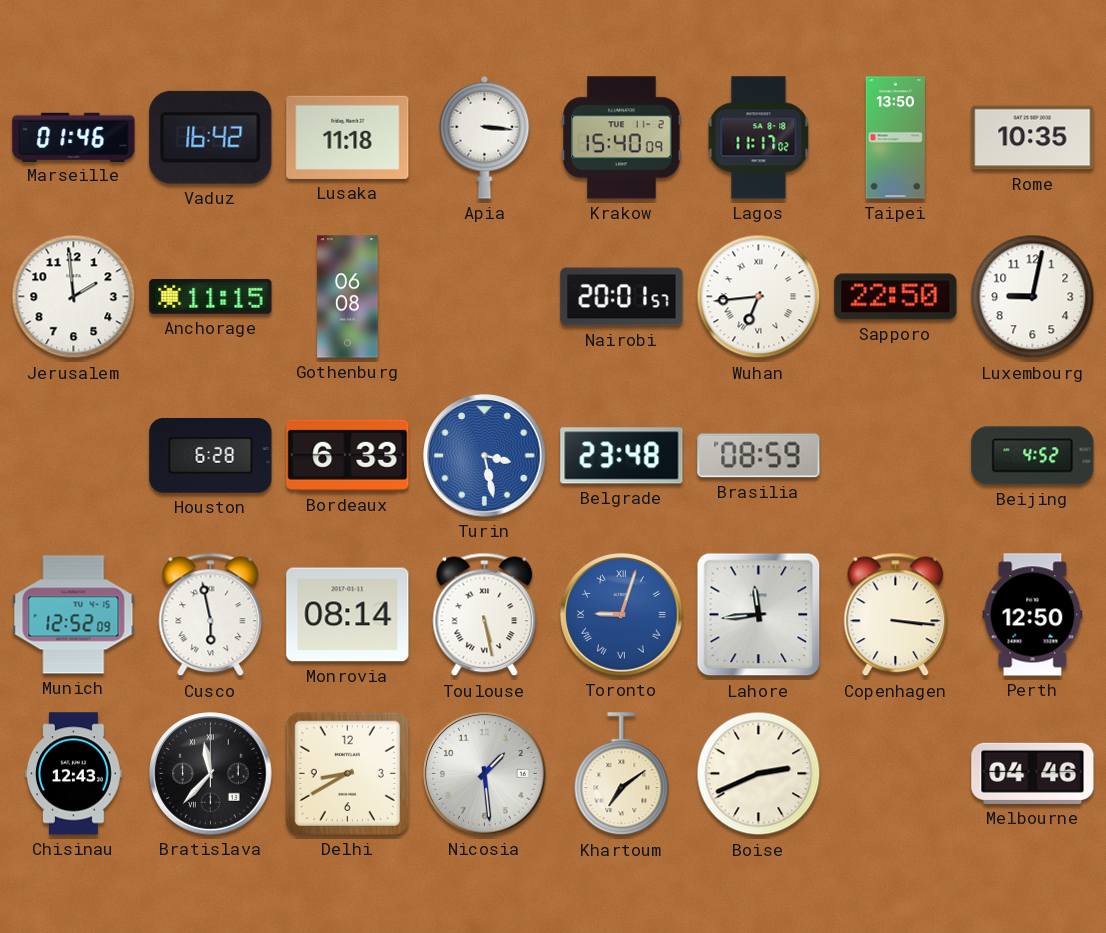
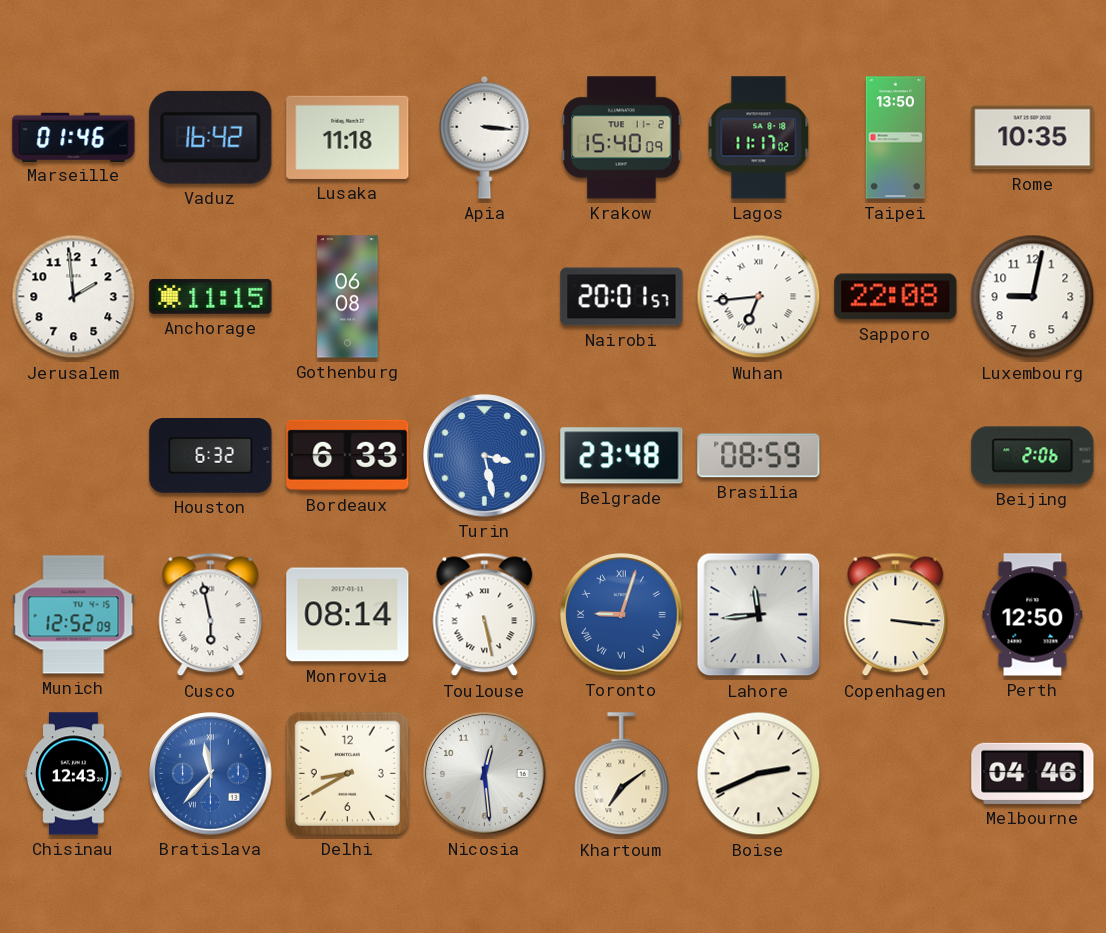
Sapporo: 22:50 -> 22:08
Houston: 6:28 -> 6:32
Beijing: 4:52 -> 2:06
Bratislava dial: black -> blue
Nicosia: 1:29 -> 12:29
